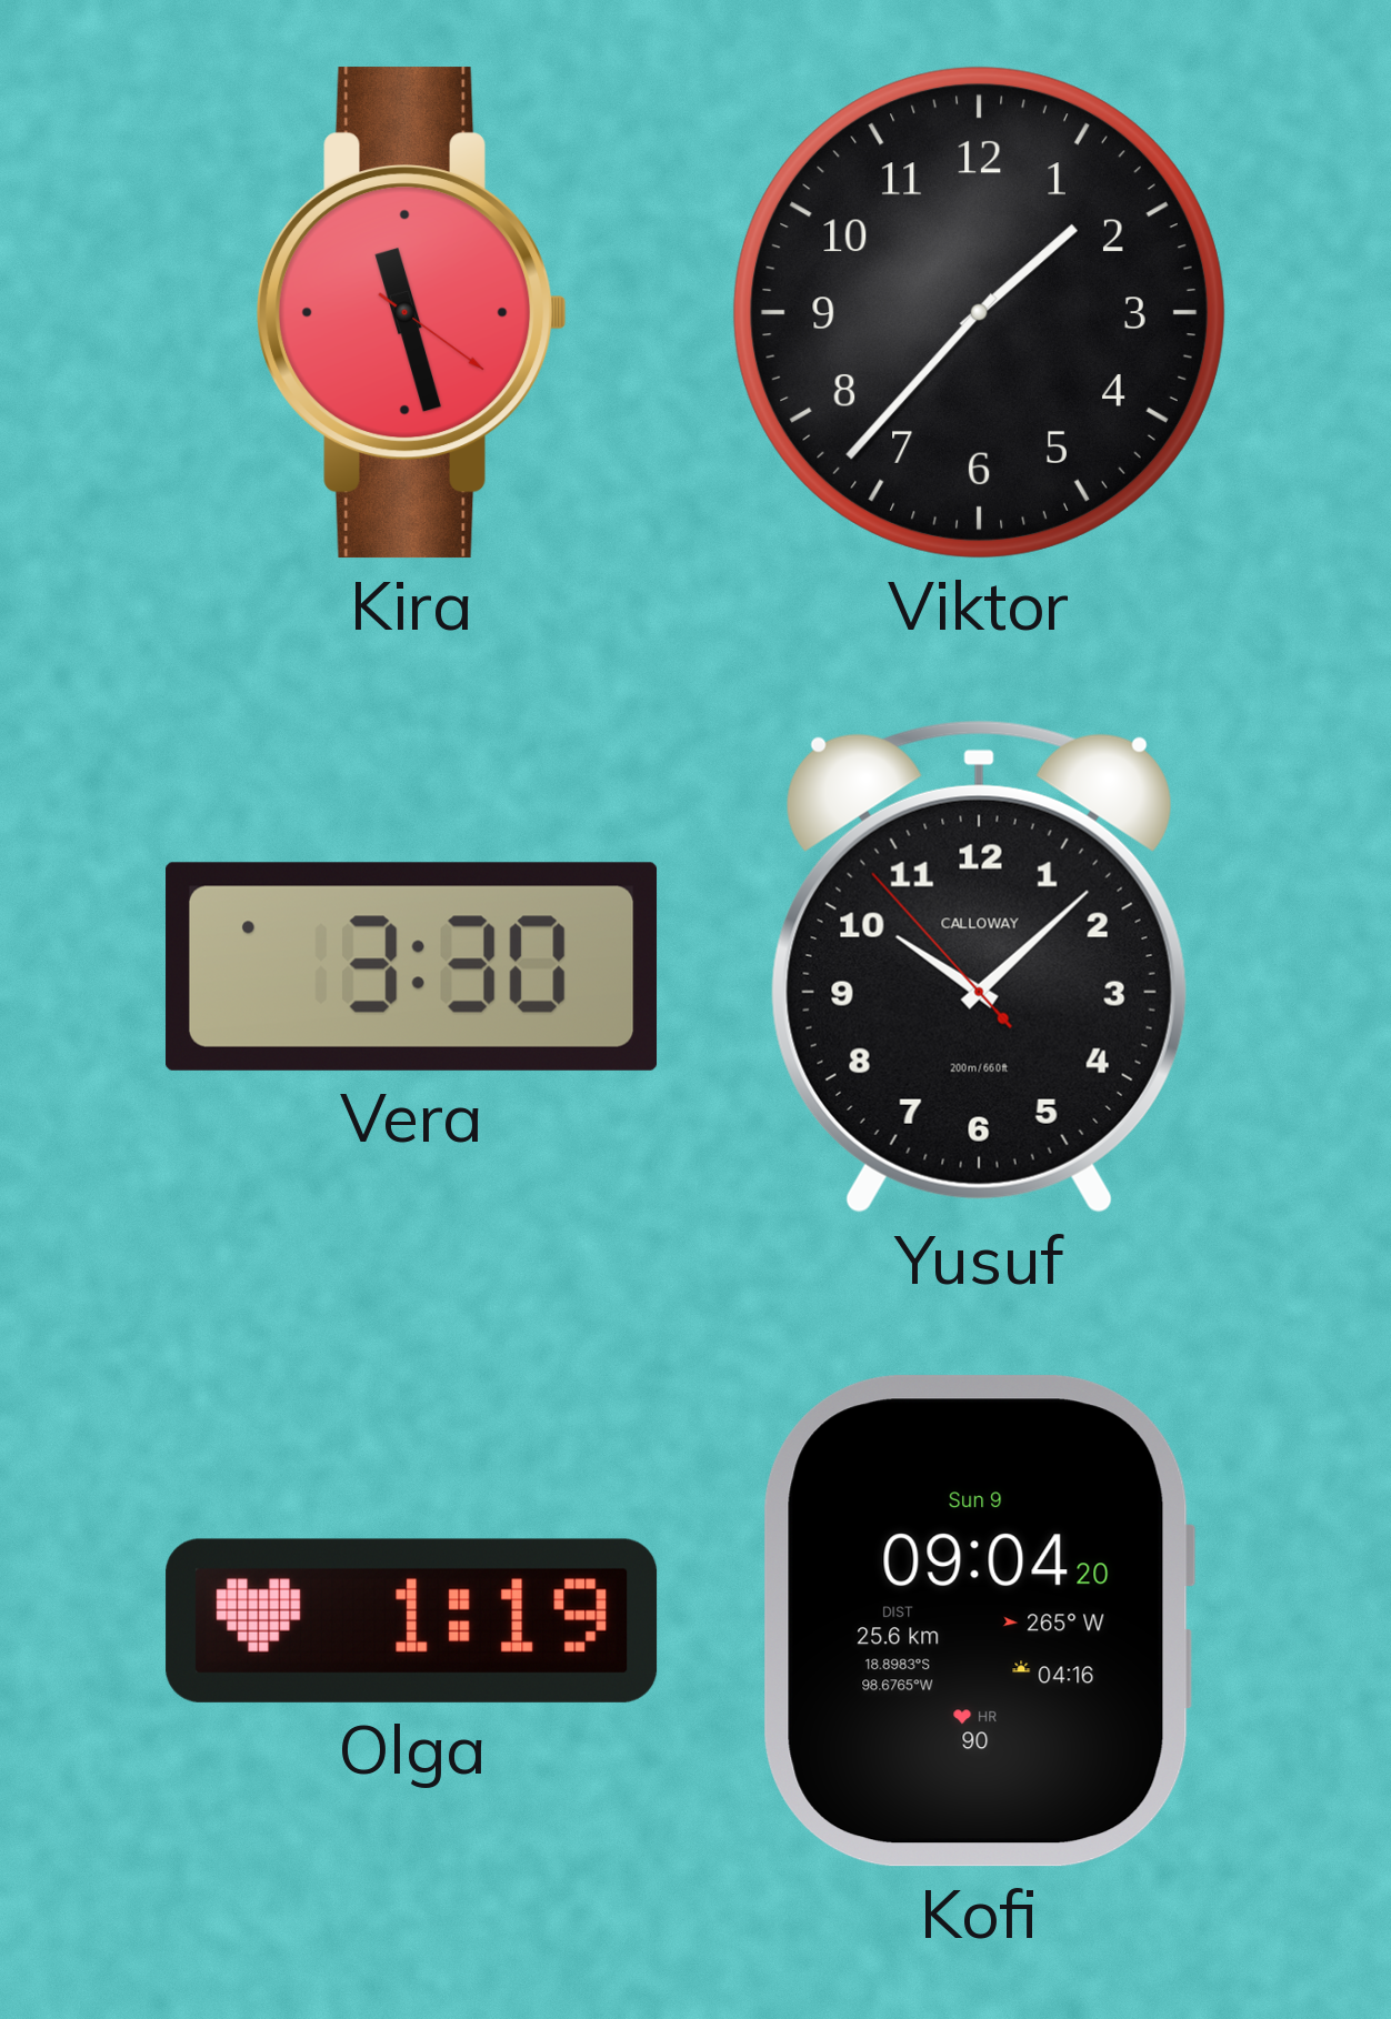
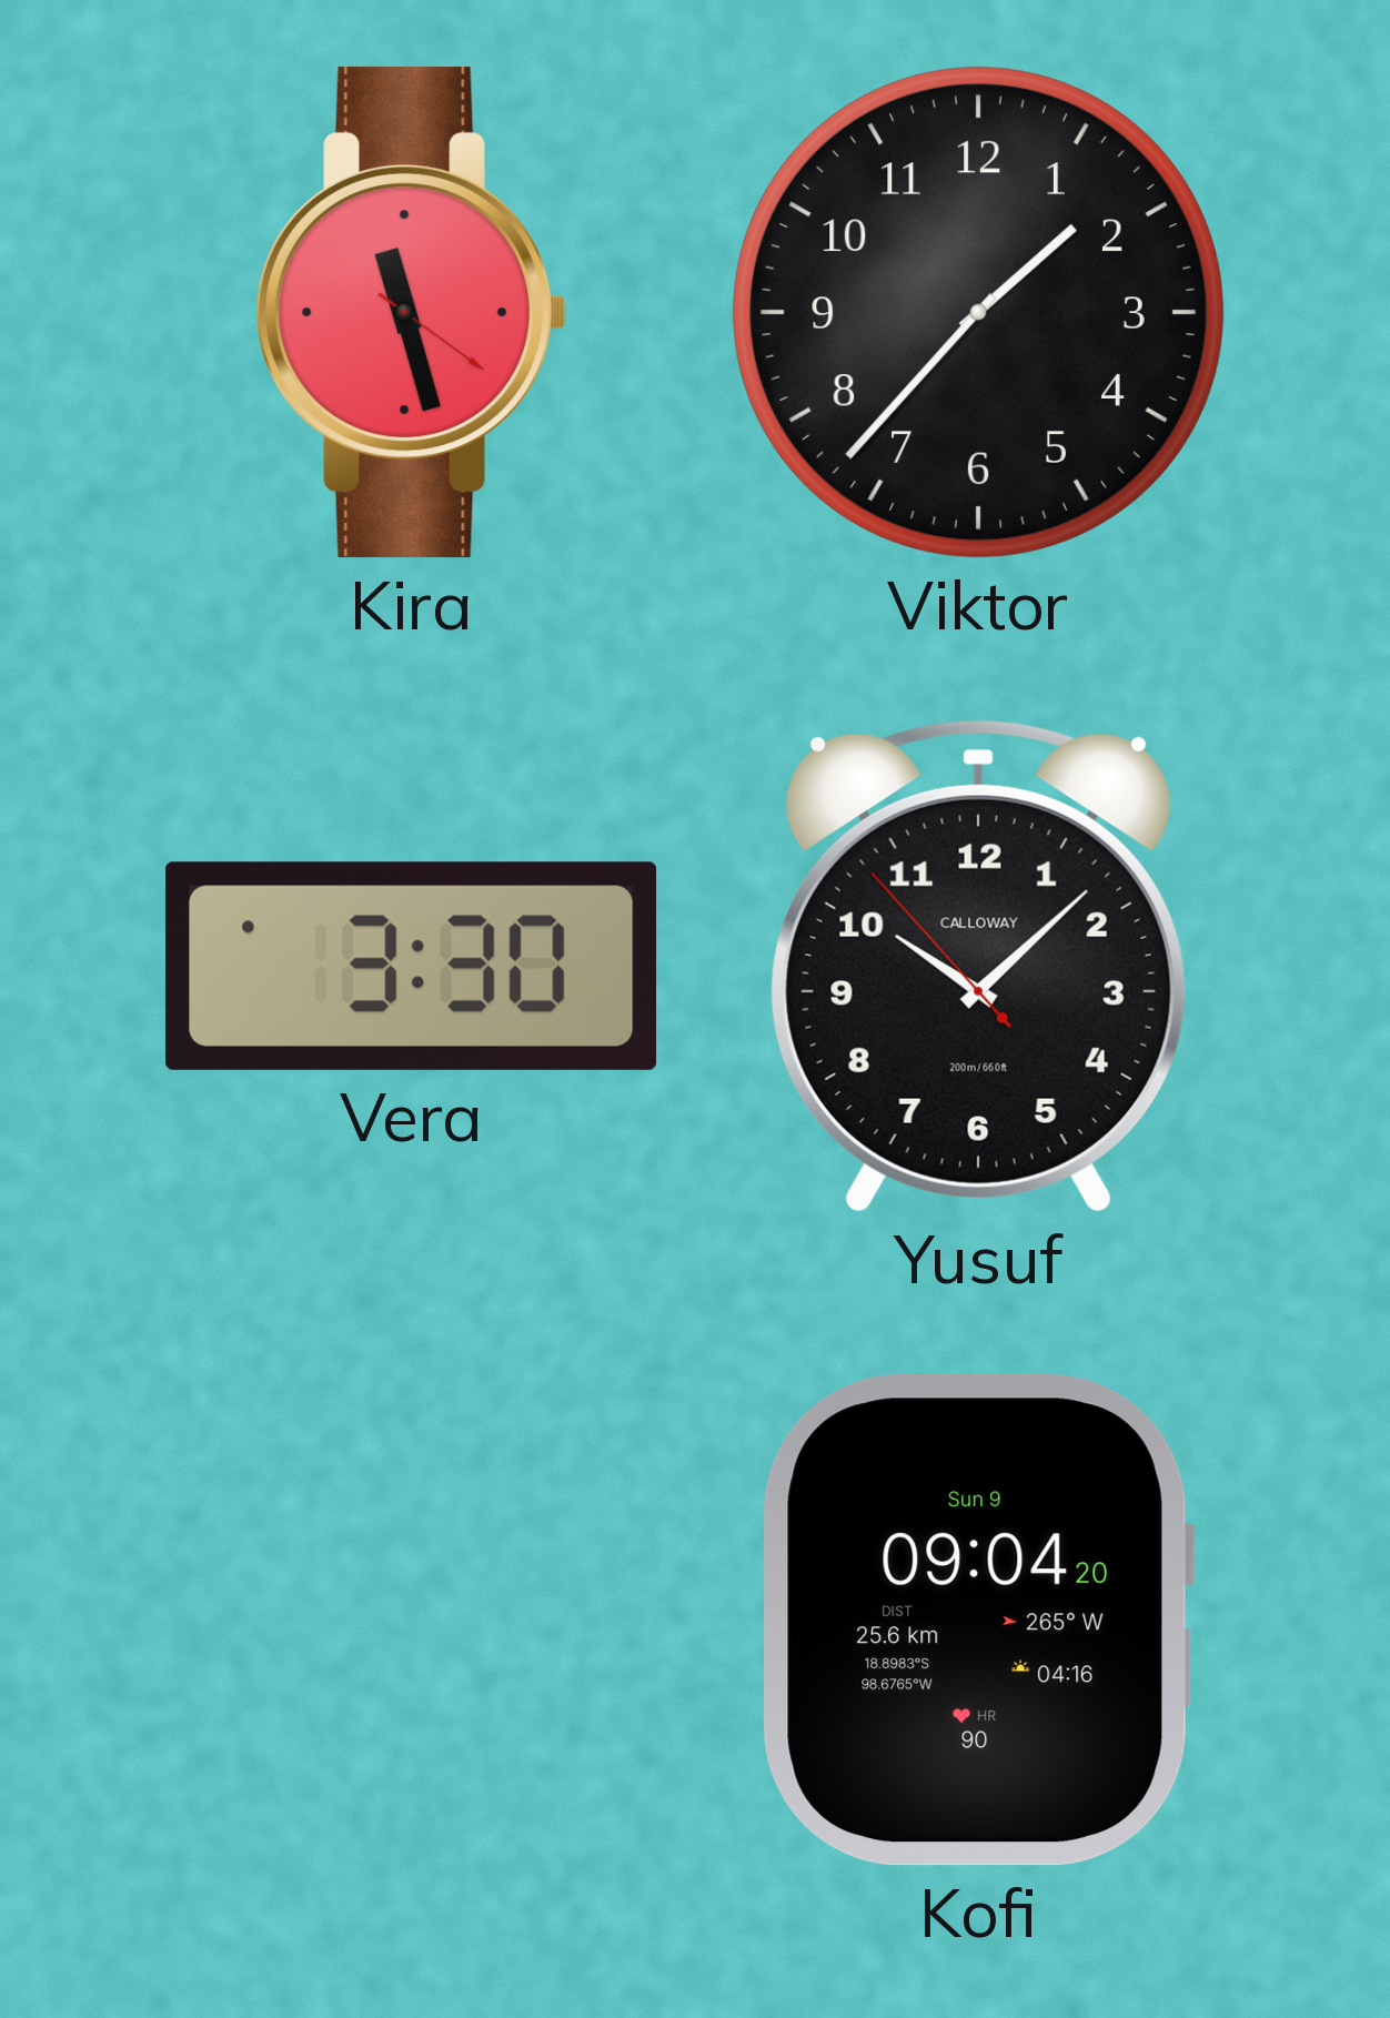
Olga: 1:19 -> none
